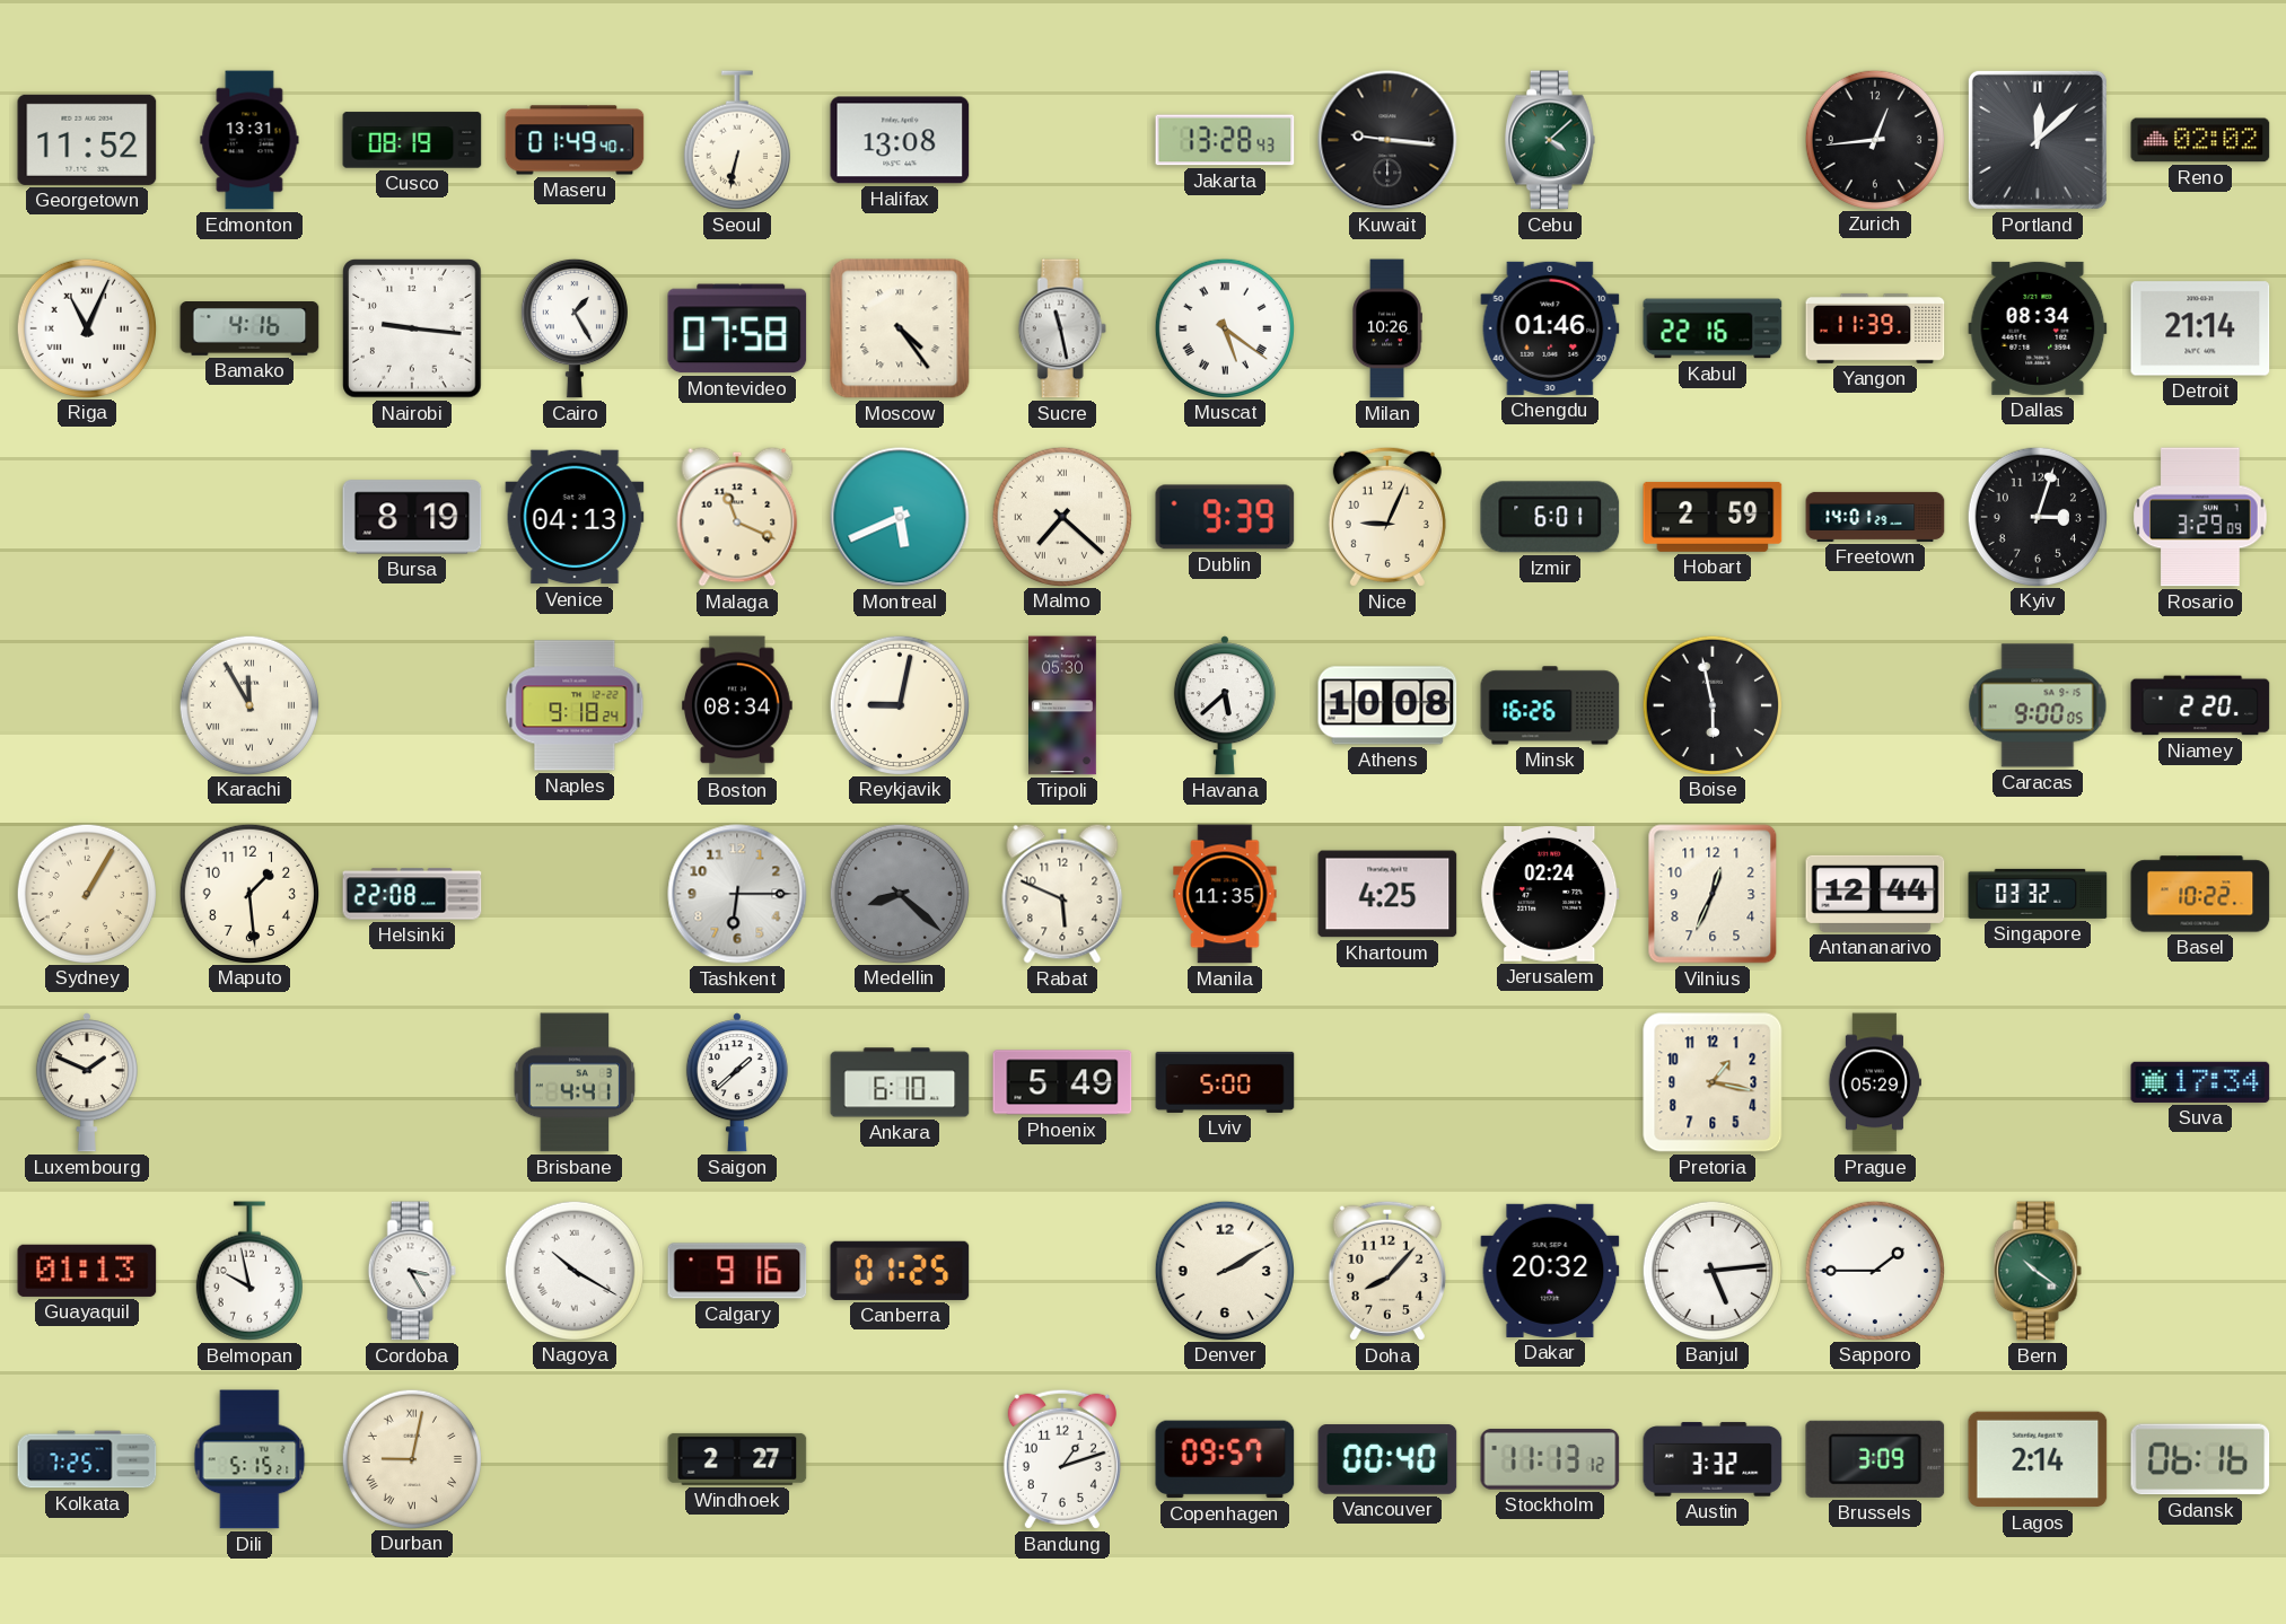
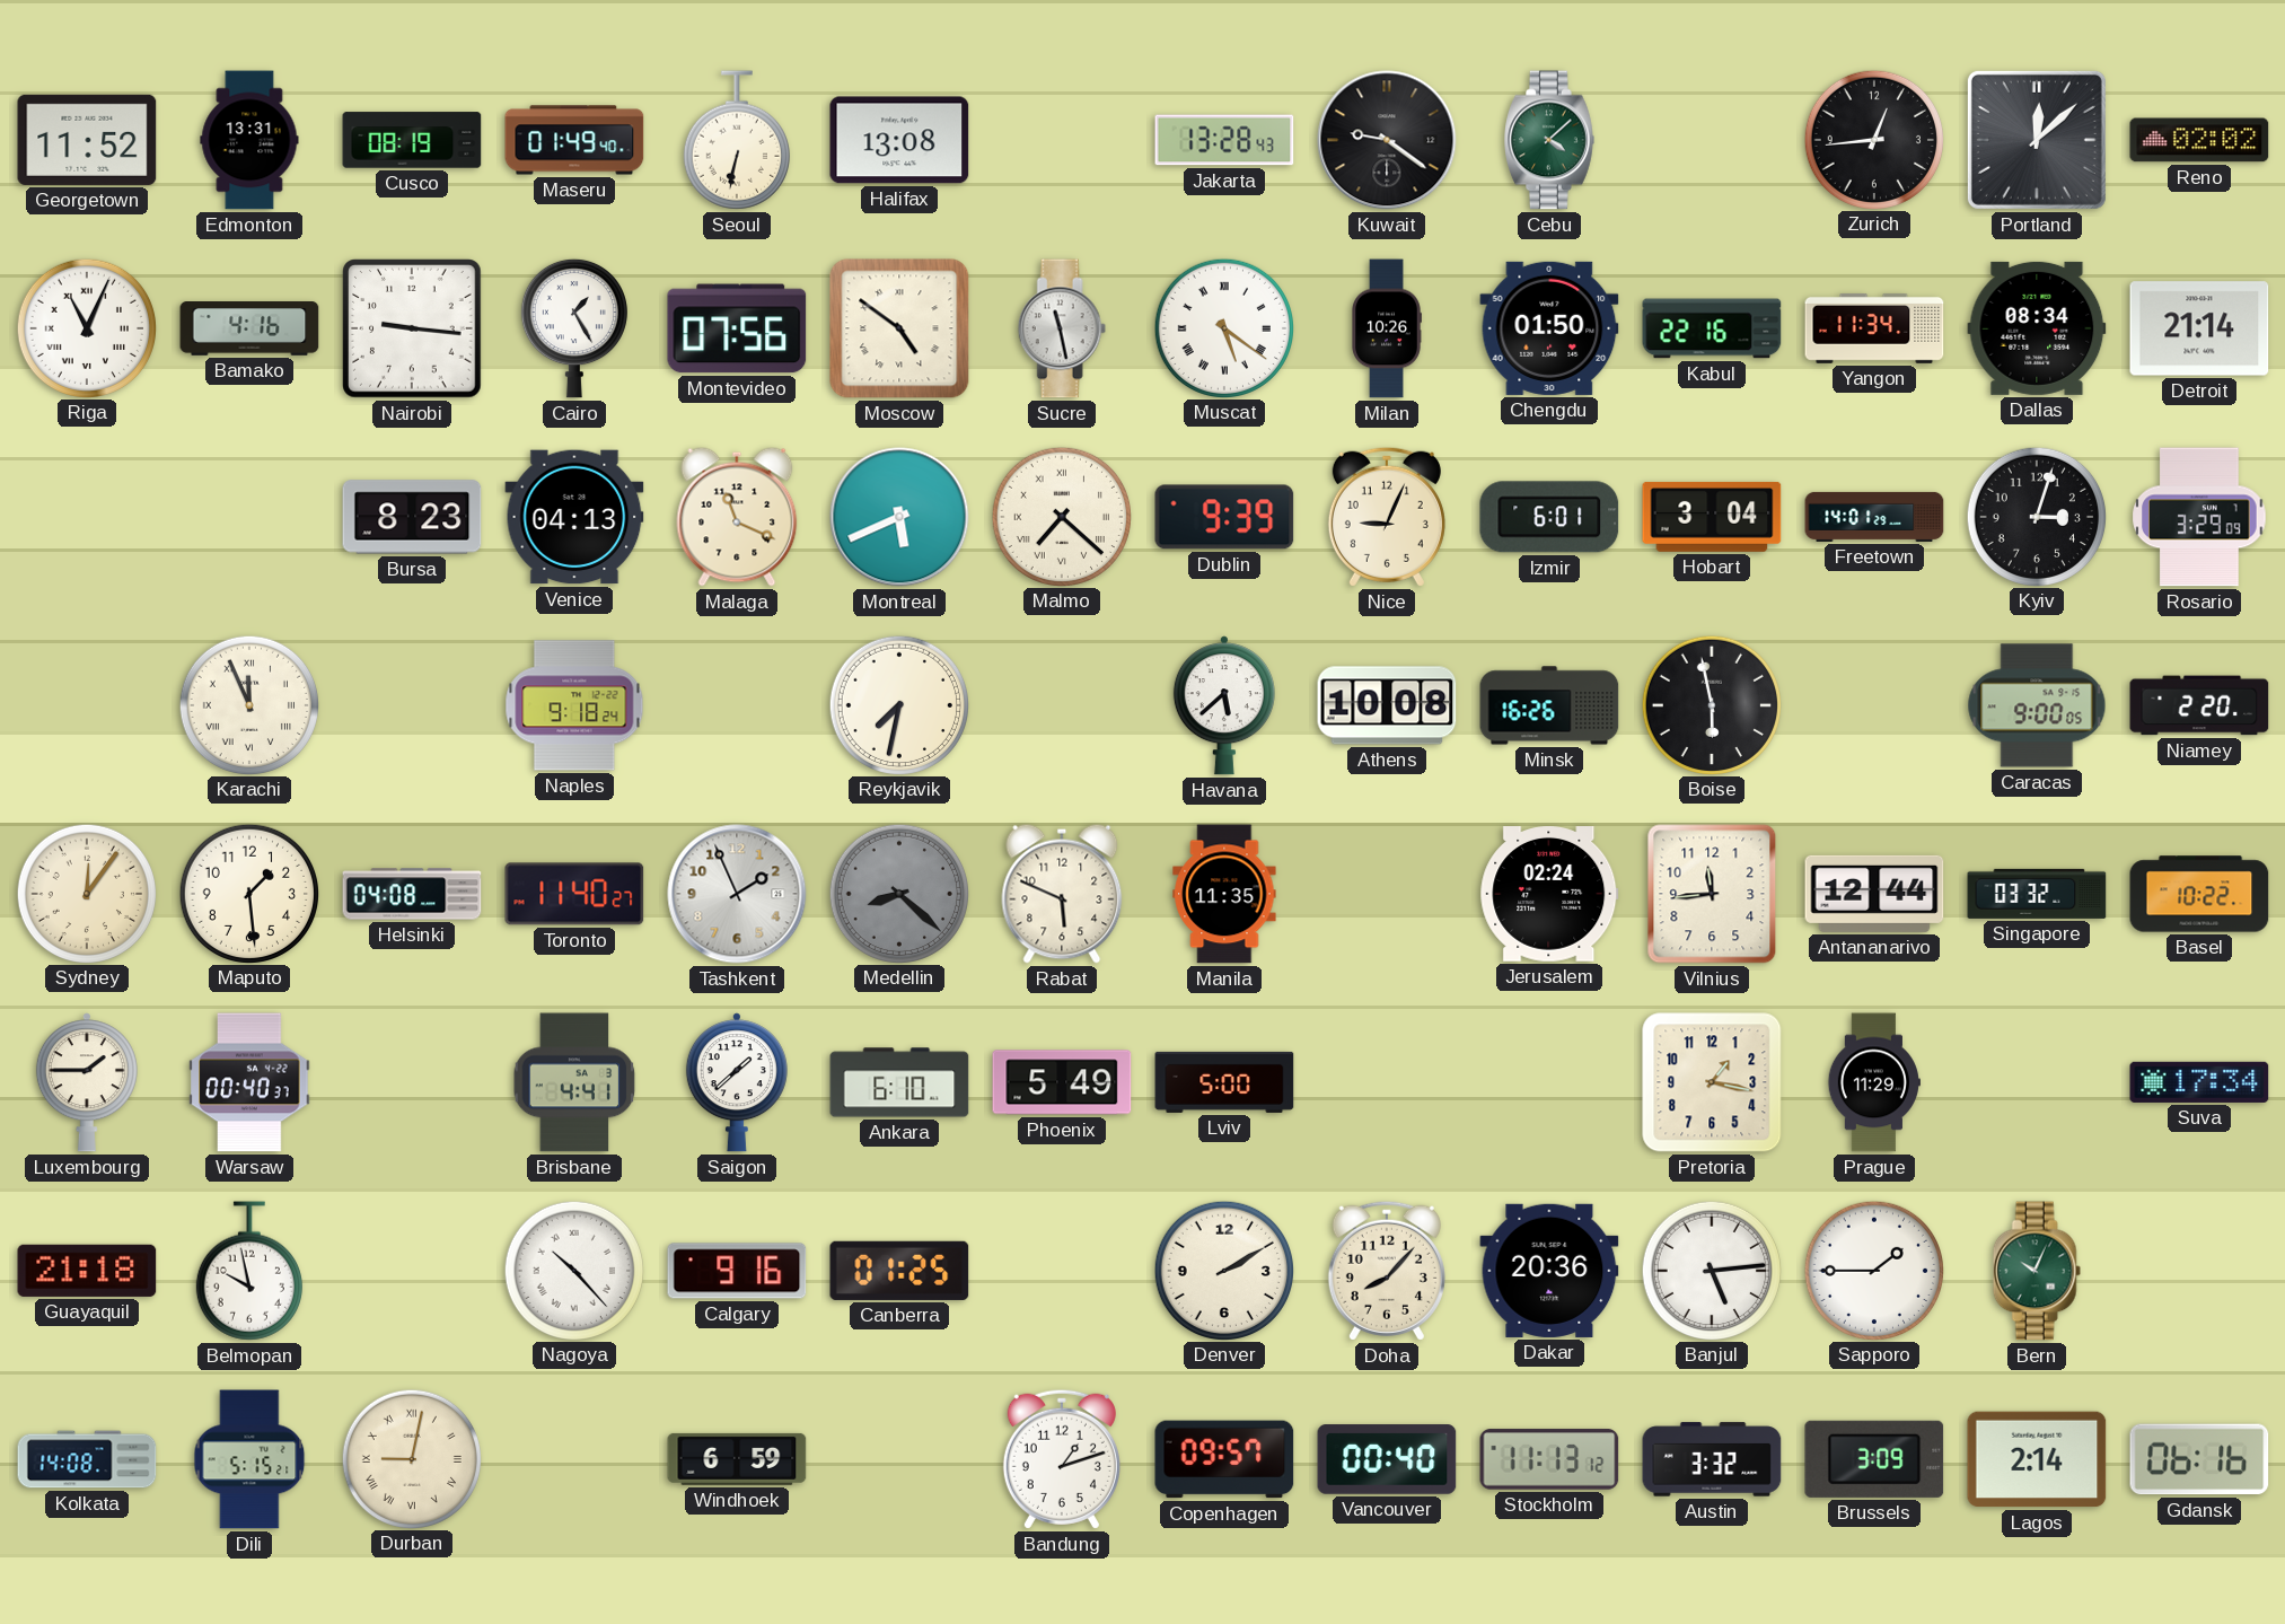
Kuwait: 9:16 -> 9:21
Montevideo: 07:58 -> 07:56
Moscow: 4:24 -> 4:51
Chengdu: 01:46 -> 01:50
Yangon: 11:39 -> 11:34
Bursa: 8:19 -> 8:23
Hobart: 2:59 -> 3:04
Karachi: 11:55 -> 11:56
Boston: 08:34 -> none
Reykjavik: 9:02 -> 7:32
Tripoli: 05:30 -> none
Sydney: 1:05 -> 12:06
Helsinki: 22:08 -> 04:08
Toronto: none -> 11:40
Tashkent: 6:15 -> 1:56
Khartoum: 4:25 -> none
Vilnius: 12:34 -> 11:44
Luxembourg: 1:49 -> 1:45
Warsaw: none -> 00:40
Prague: 05:29 -> 11:29
Guayaquil: 01:13 -> 21:18
Cordoba: 3:25 -> none
Nagoya: 10:20 -> 10:23
Dakar: 20:32 -> 20:36
Bern: 10:21 -> 10:04
Kolkata: 7:25 -> 14:08
Windhoek: 2:27 -> 6:59
